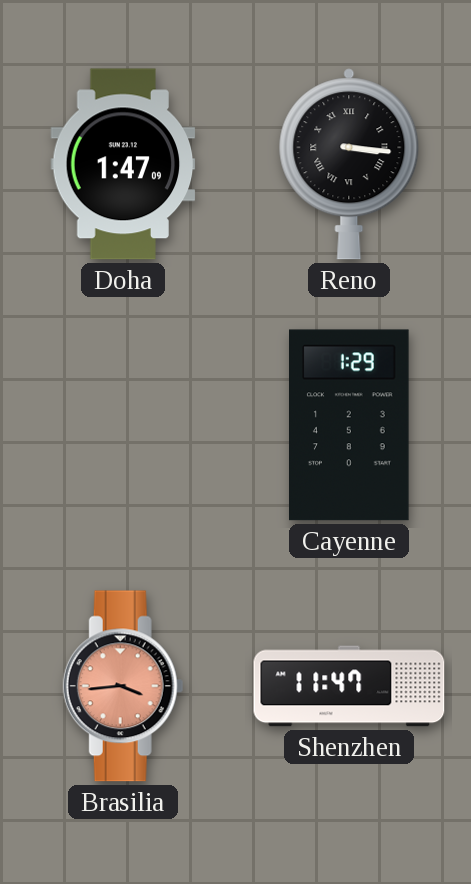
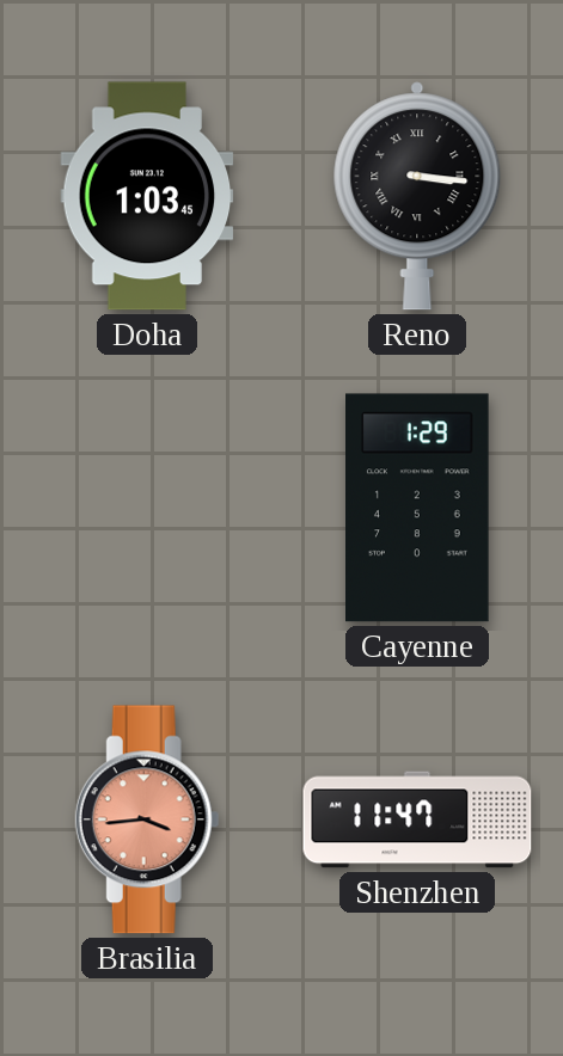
Doha: 1:47 -> 1:03
